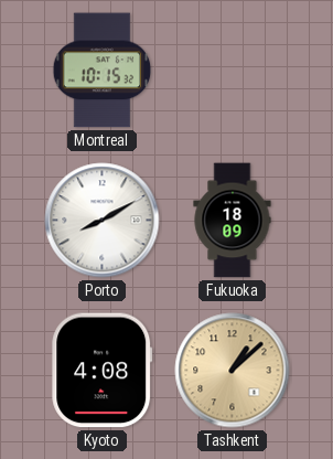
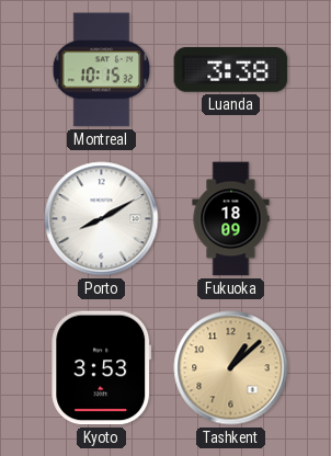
Luanda: none -> 3:38
Kyoto: 4:08 -> 3:53
